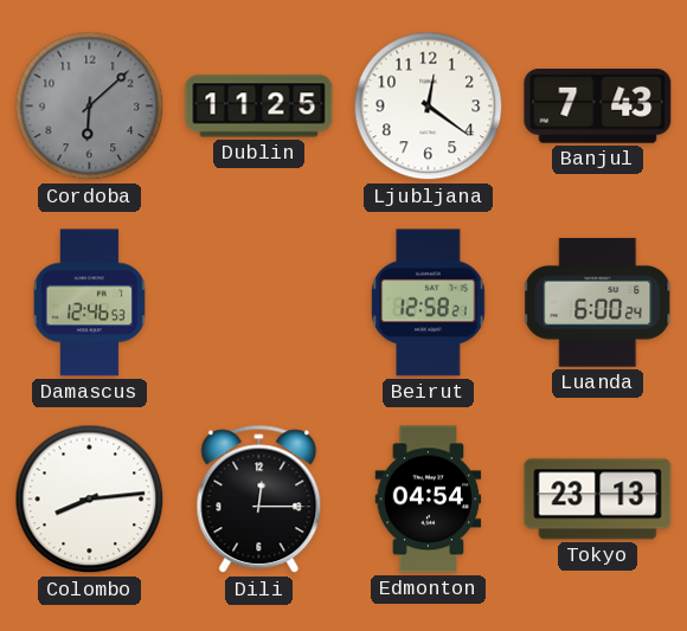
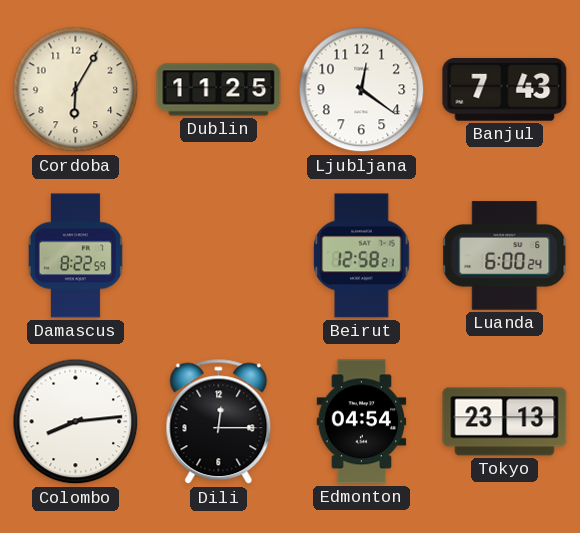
Cordoba: 6:08 -> 6:05
Cordoba dial: grey -> cream
Damascus: 12:46 -> 8:22
